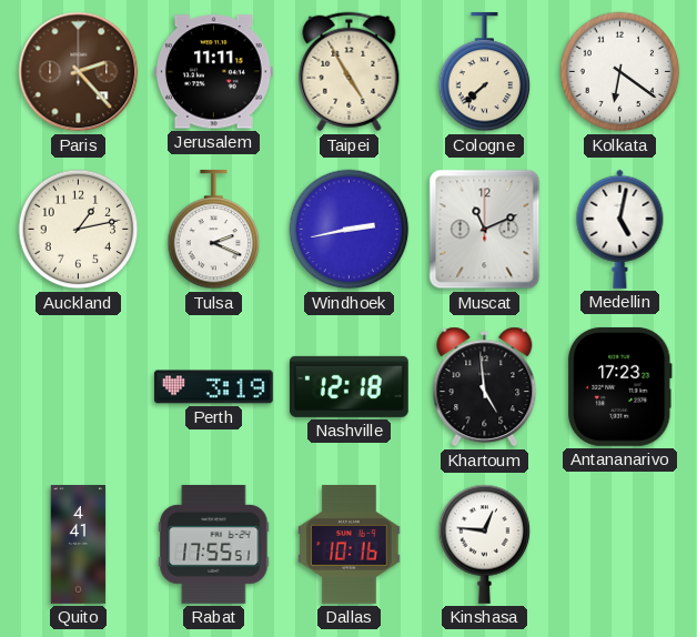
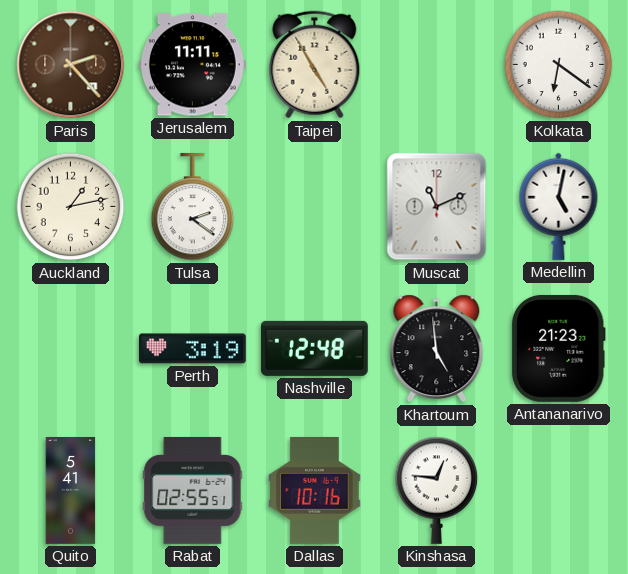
Cologne: 7:38 -> none
Tulsa: 2:19 -> 2:21
Windhoek: 2:43 -> none
Nashville: 12:18 -> 12:48
Antananarivo: 17:23 -> 21:23
Quito: 4:41 -> 5:41
Rabat: 17:55 -> 02:55
